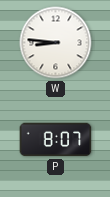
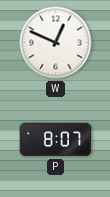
W: 8:46 -> 12:49
